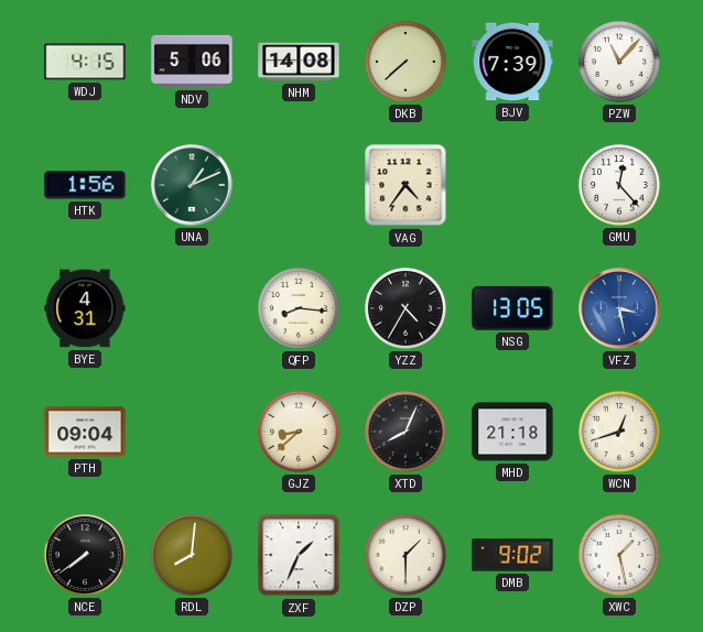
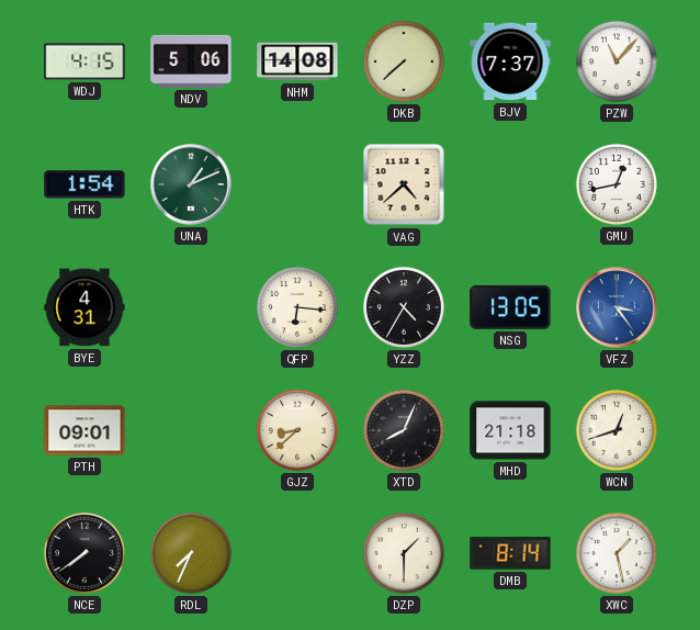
BJV: 7:39 -> 7:37
HTK: 1:56 -> 1:54
VAG: 4:36 -> 4:38
GMU: 12:23 -> 12:43
QFP: 8:16 -> 6:16
VFZ: 3:28 -> 3:24
PTH: 09:04 -> 09:01
RDL: 8:01 -> 7:34
ZXF: 1:34 -> none
DMB: 9:02 -> 8:14
